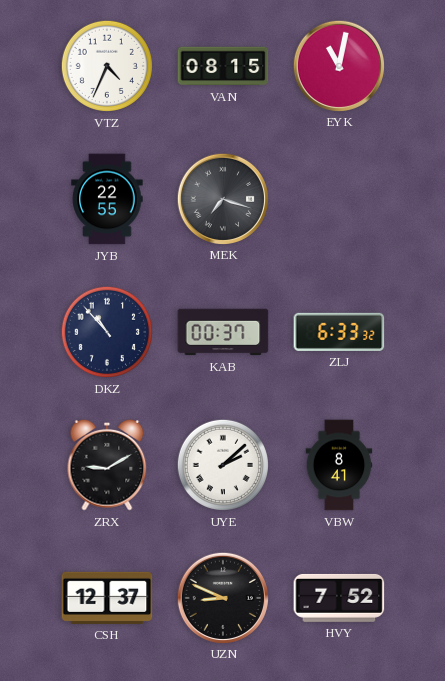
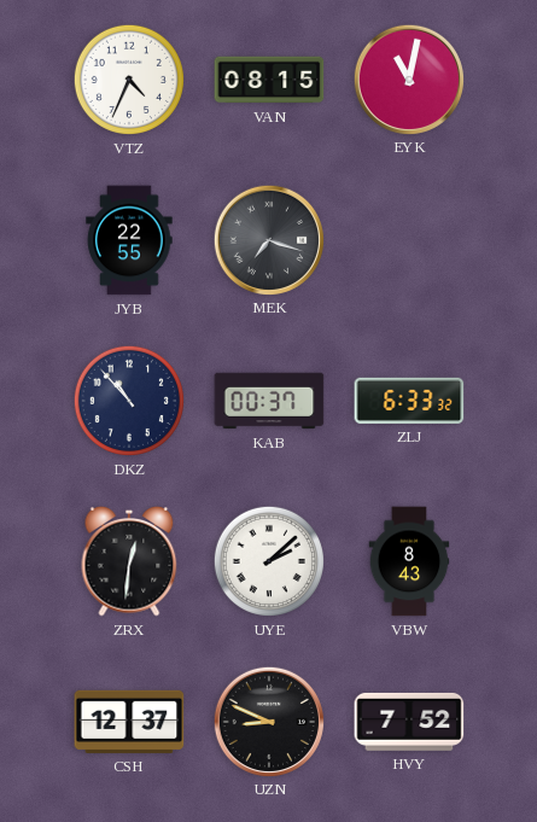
ZRX: 9:10 -> 12:31
VBW: 8:41 -> 8:43
